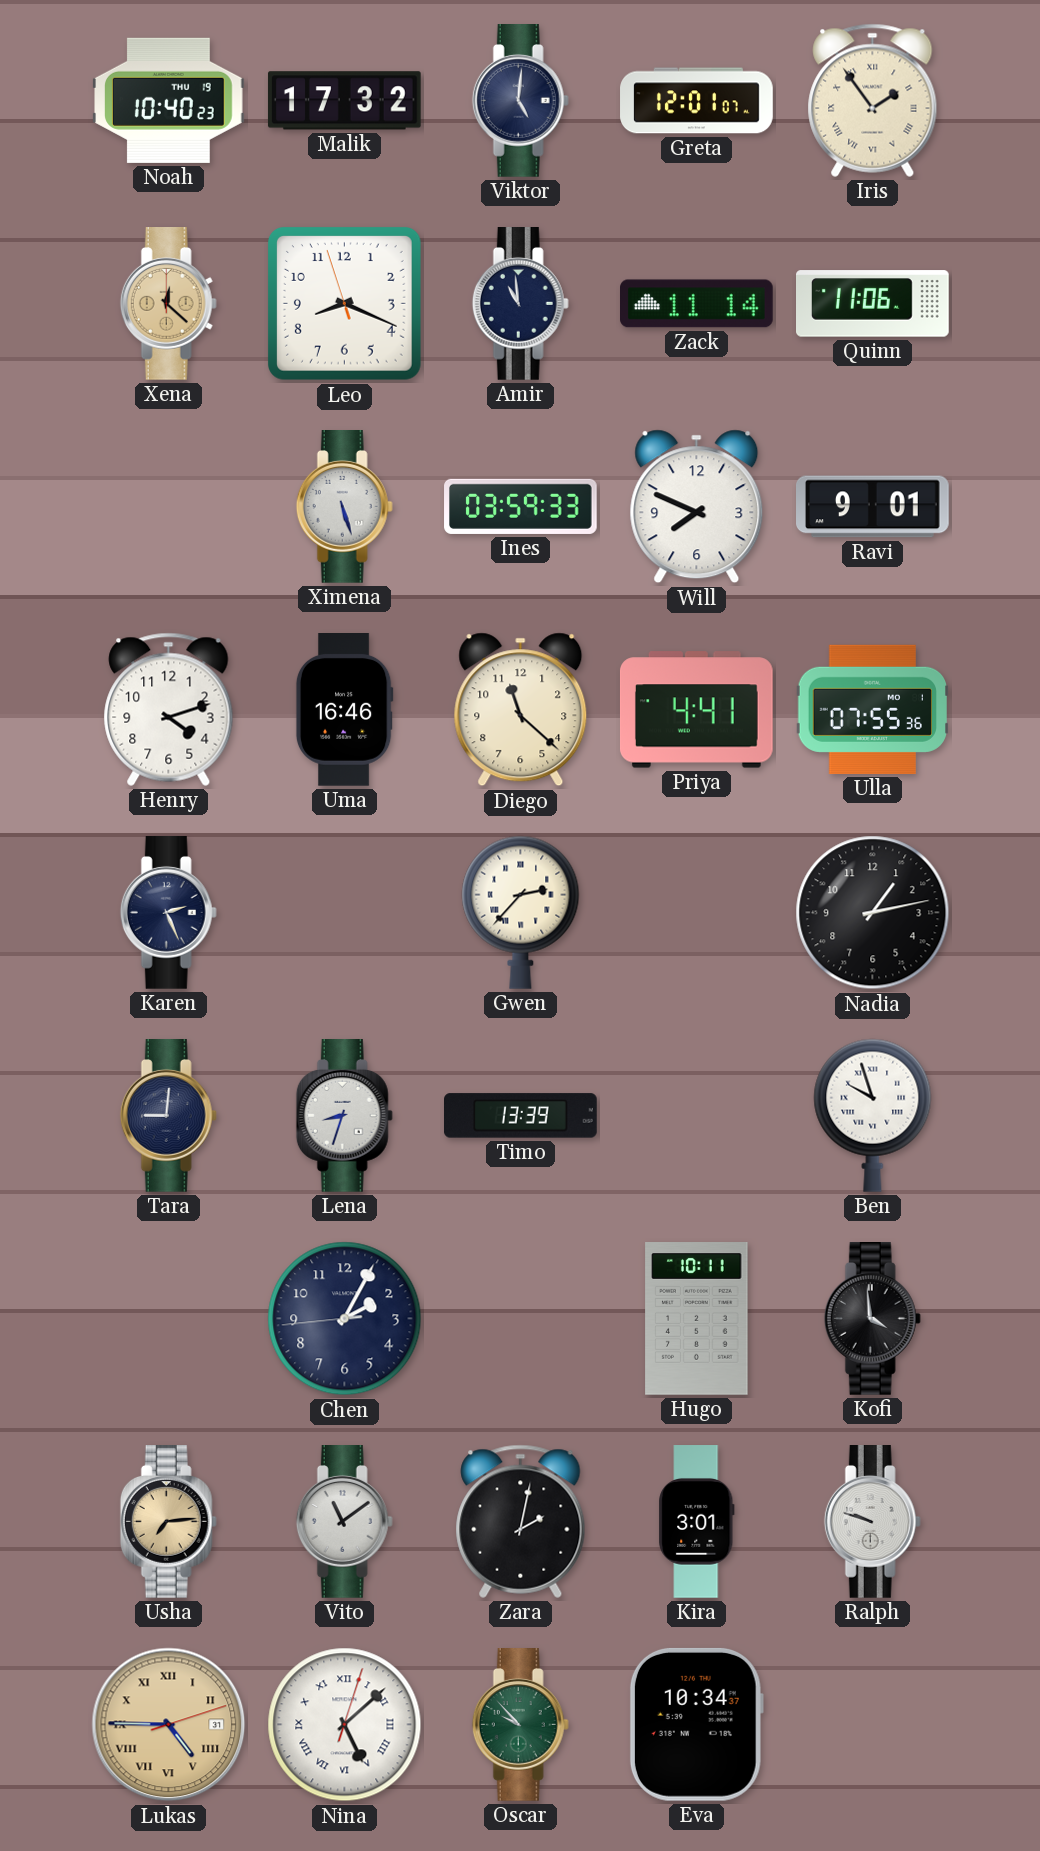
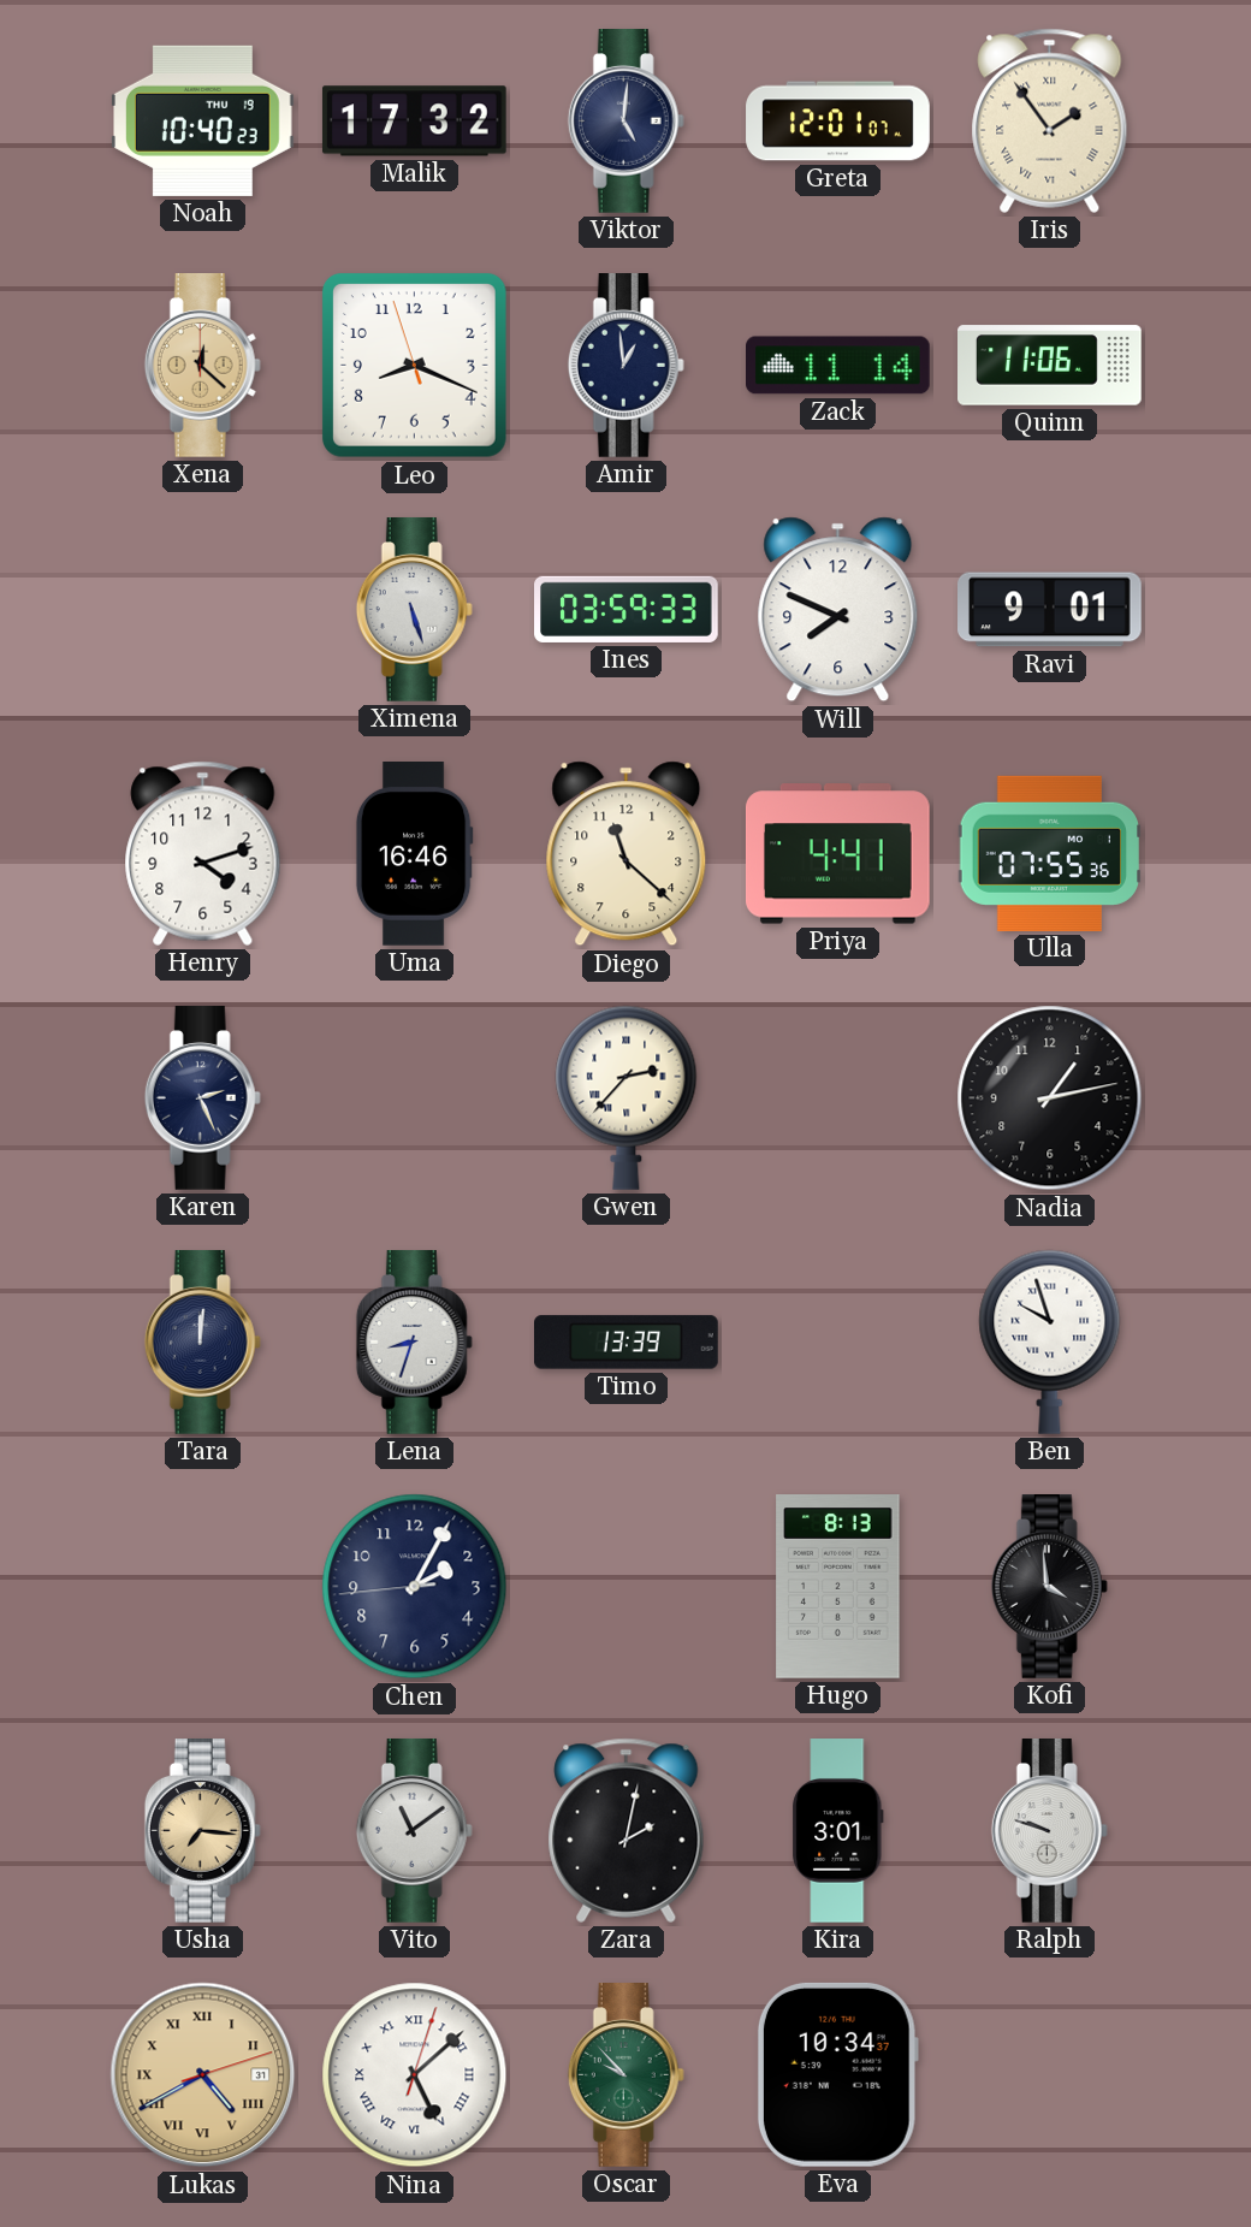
Amir: 10:59 -> 12:59
Tara: 9:01 -> 12:01
Hugo: 10:11 -> 8:13
Usha: 7:14 -> 7:16
Lukas: 4:45 -> 4:40
